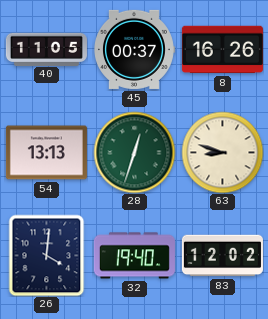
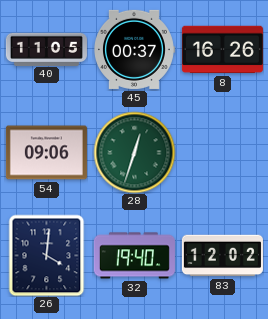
54: 13:13 -> 09:06
63: 8:48 -> none
